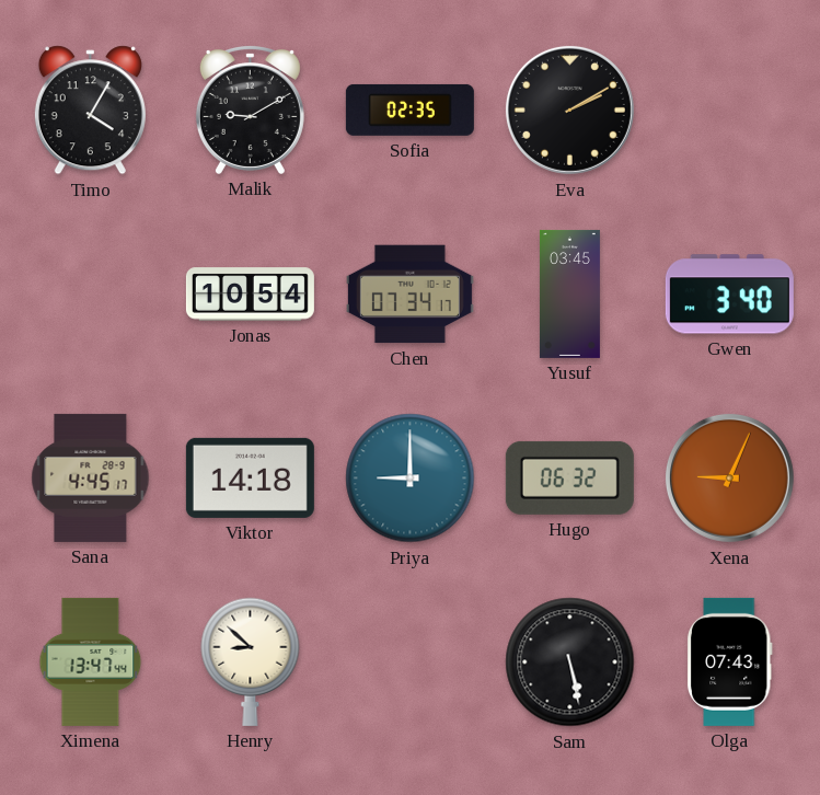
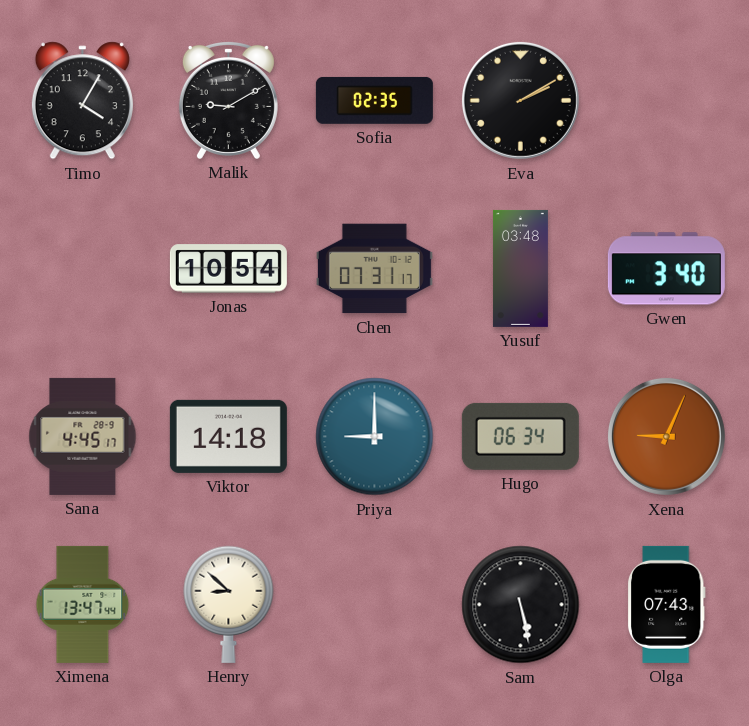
Chen: 07:34 -> 07:31
Yusuf: 03:45 -> 03:48
Hugo: 06:32 -> 06:34
